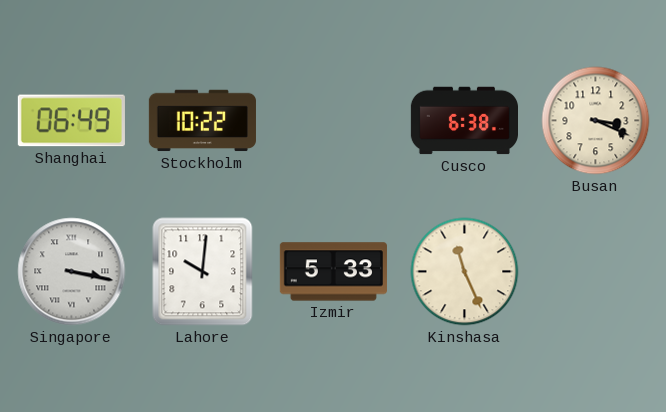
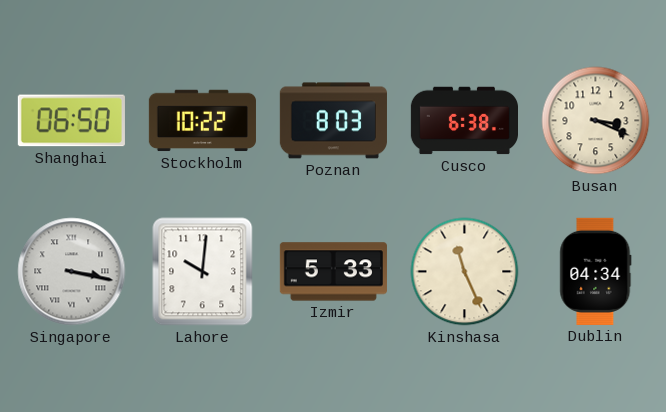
Shanghai: 06:49 -> 06:50
Poznan: none -> 8:03
Dublin: none -> 04:34
